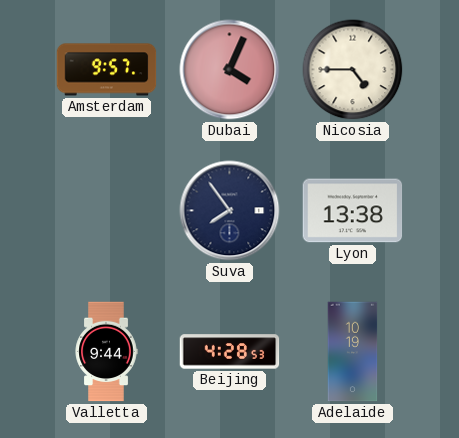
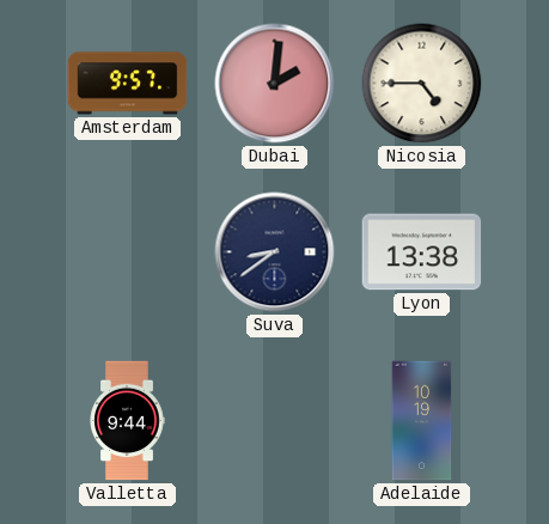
Dubai: 4:04 -> 2:01
Suva: 7:54 -> 8:39
Beijing: 4:28 -> none
